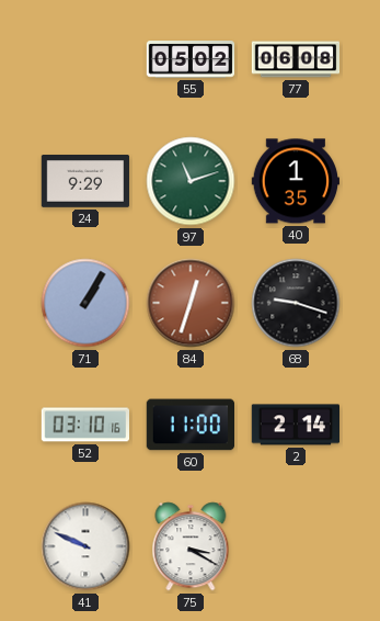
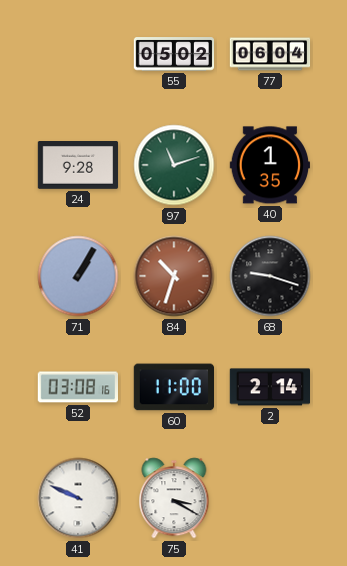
77: 06:08 -> 06:04
24: 9:29 -> 9:28
84: 12:33 -> 10:33
52: 03:10 -> 03:08
